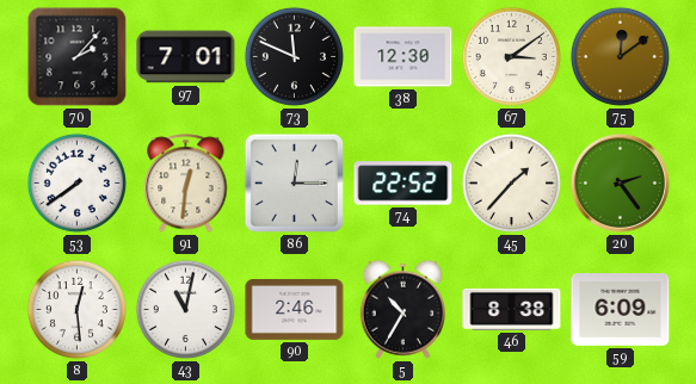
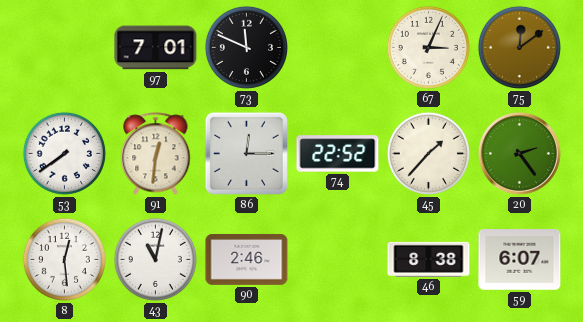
70: 2:07 -> none
38: 12:30 -> none
67: 3:09 -> 3:04
5: 10:35 -> none
59: 6:09 -> 6:07
